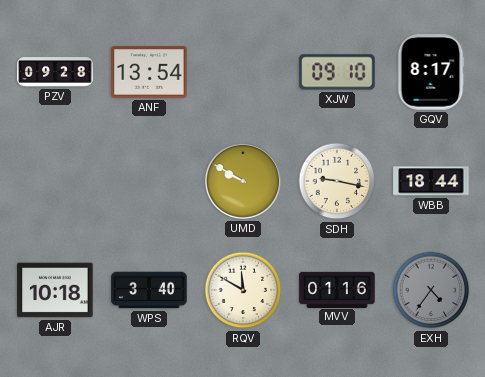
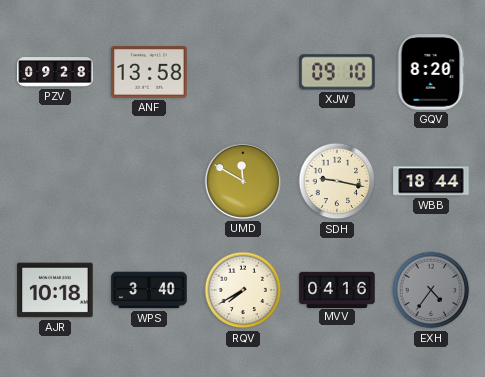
ANF: 13:54 -> 13:58
GQV: 8:17 -> 8:20
UMD: 9:50 -> 11:50
RQV: 11:50 -> 7:40
MVV: 01:16 -> 04:16
